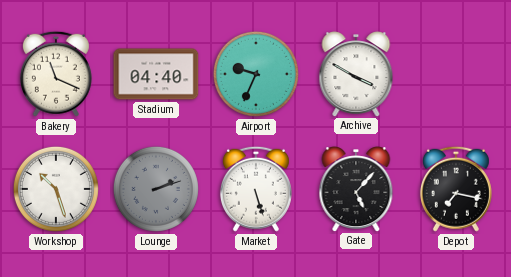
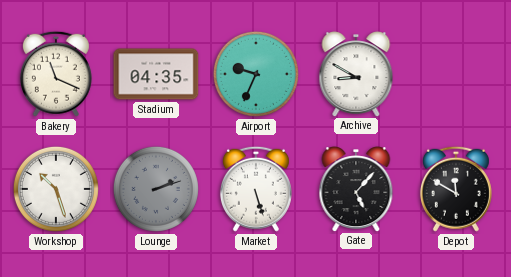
Stadium: 04:40 -> 04:35
Archive: 3:50 -> 8:50
Depot: 7:17 -> 11:50
